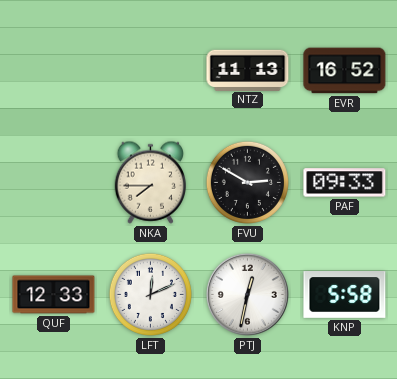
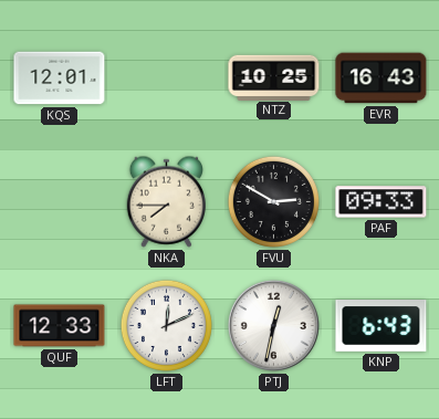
KQS: none -> 12:01
NTZ: 11:13 -> 10:25
EVR: 16:52 -> 16:43
KNP: 5:58 -> 6:43
